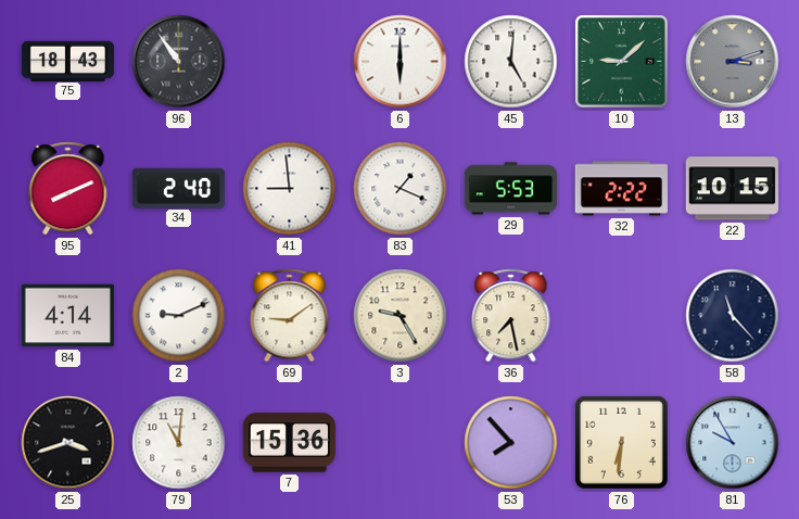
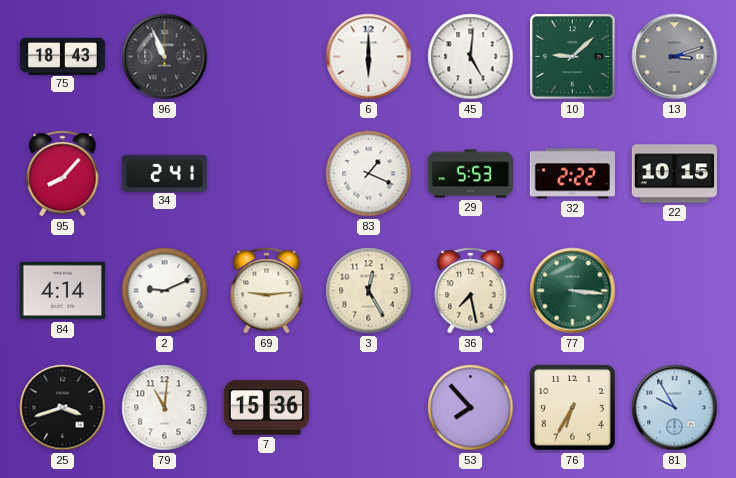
96: 10:54 -> 10:56
95: 8:11 -> 8:07
34: 2:40 -> 2:41
41: 8:59 -> none
69: 9:09 -> 9:14
3: 9:25 -> 12:25
77: none -> 3:16
58: 11:23 -> none
76: 6:31 -> 6:35
